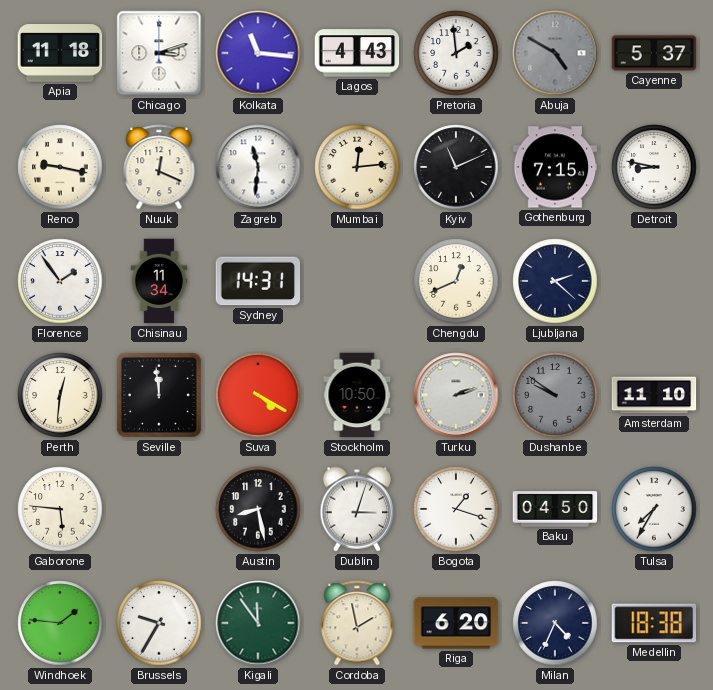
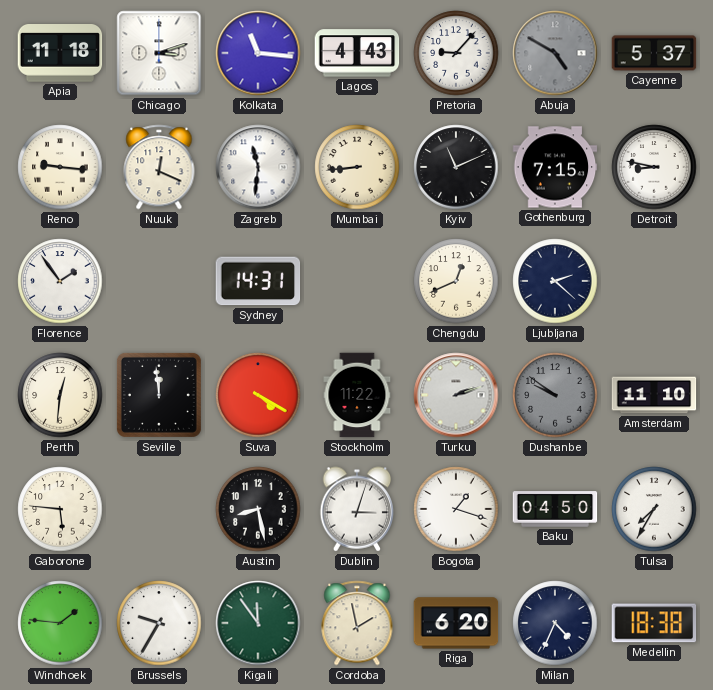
Pretoria: 1:59 -> 9:07
Reno: 9:17 -> 9:16
Mumbai: 12:14 -> 8:44
Chisinau: 11:34 -> none
Stockholm: 10:50 -> 11:22
